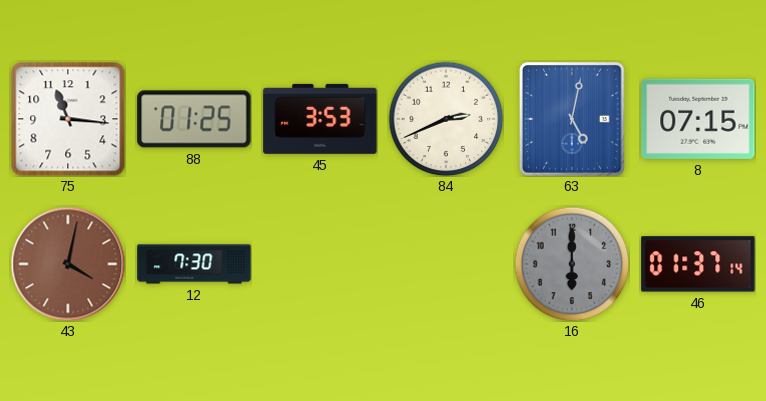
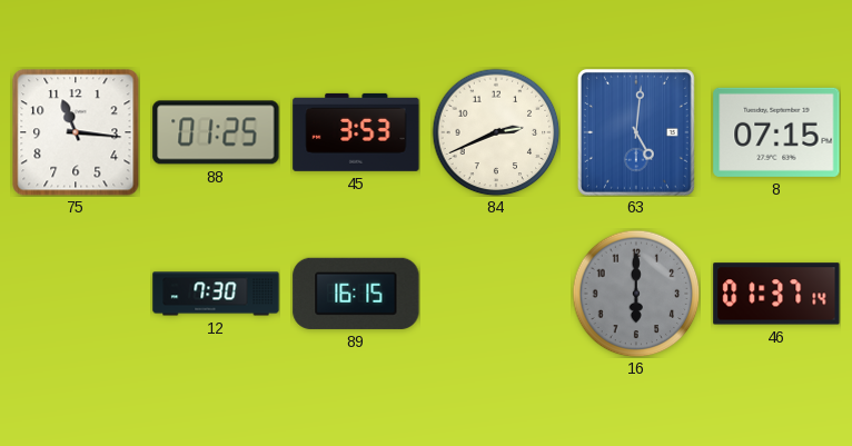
63: 5:02 -> 5:01
43: 4:02 -> none
89: none -> 16:15
